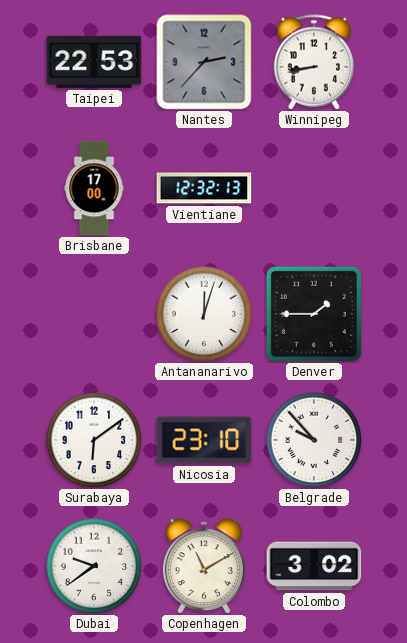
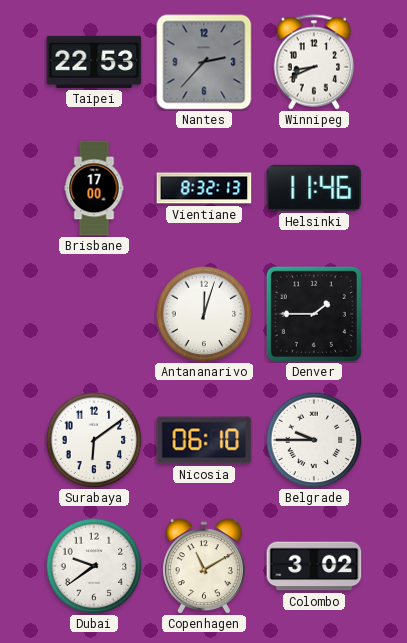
Winnipeg: 8:43 -> 8:41
Vientiane: 12:32 -> 8:32
Helsinki: none -> 11:46
Nicosia: 23:10 -> 06:10
Belgrade: 9:53 -> 9:45
